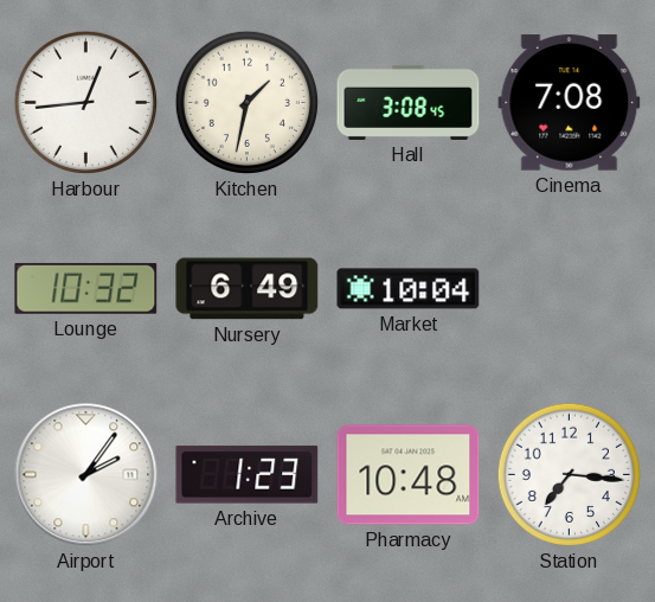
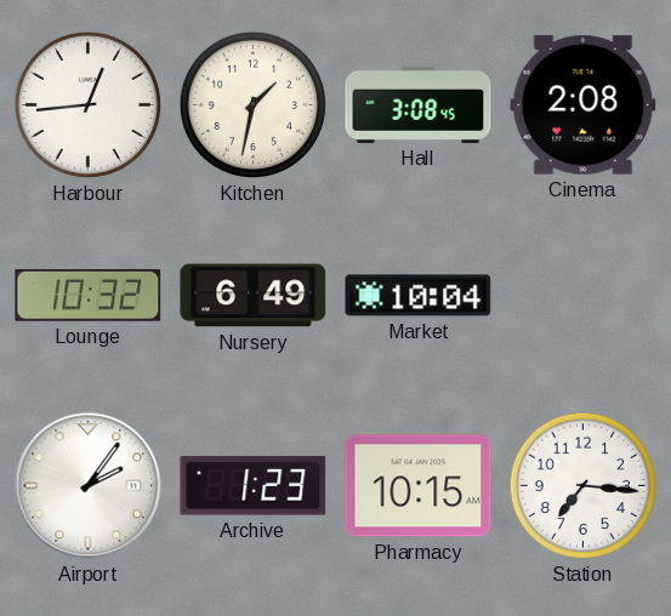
Cinema: 7:08 -> 2:08
Pharmacy: 10:48 -> 10:15
